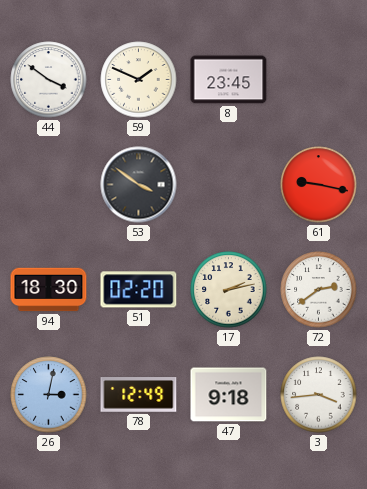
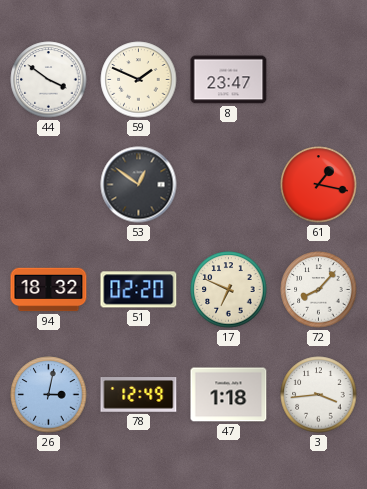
8: 23:45 -> 23:47
53: 3:51 -> 12:51
61: 9:17 -> 1:17
94: 18:30 -> 18:32
17: 2:13 -> 6:49
72: 2:39 -> 8:07
47: 9:18 -> 1:18
